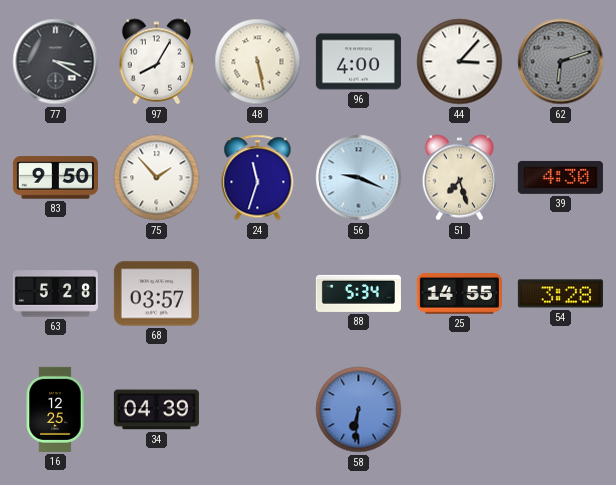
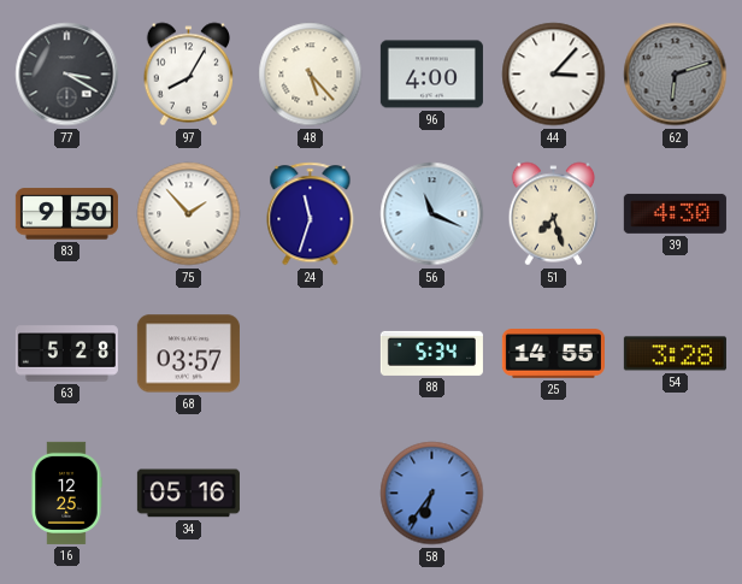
48: 5:28 -> 5:23
56: 9:19 -> 11:19
34: 04:39 -> 05:16
58: 6:31 -> 6:36
